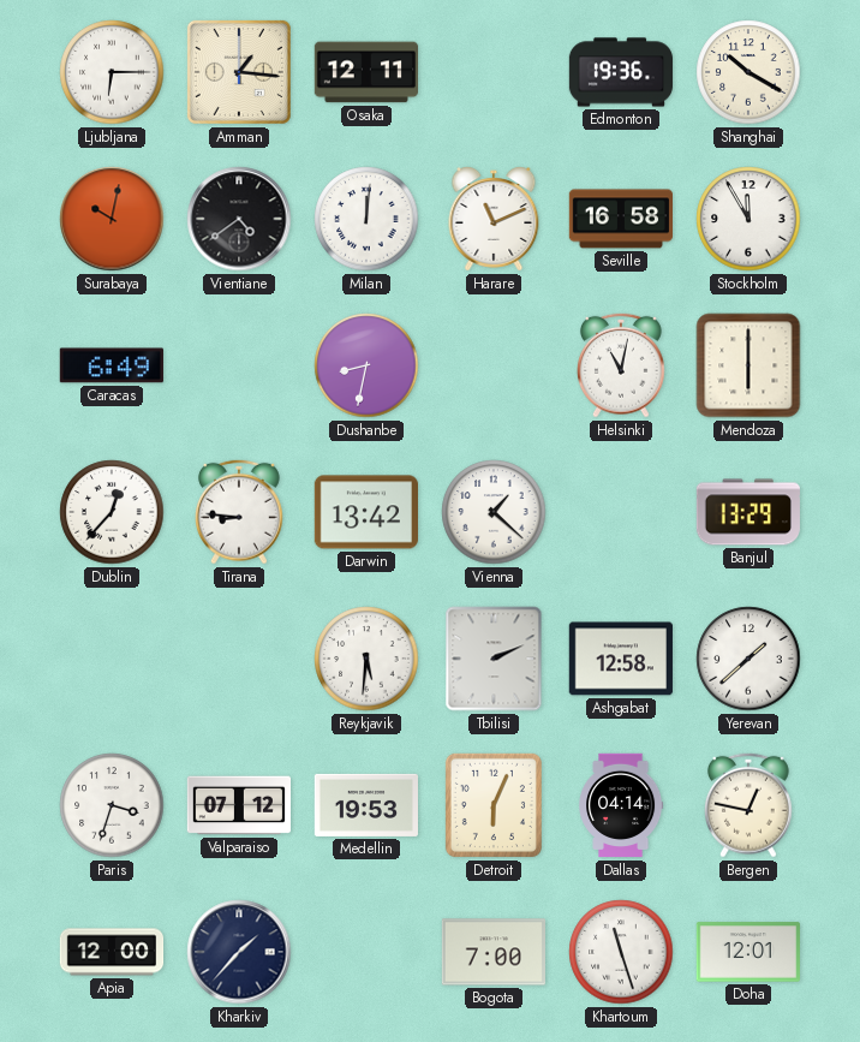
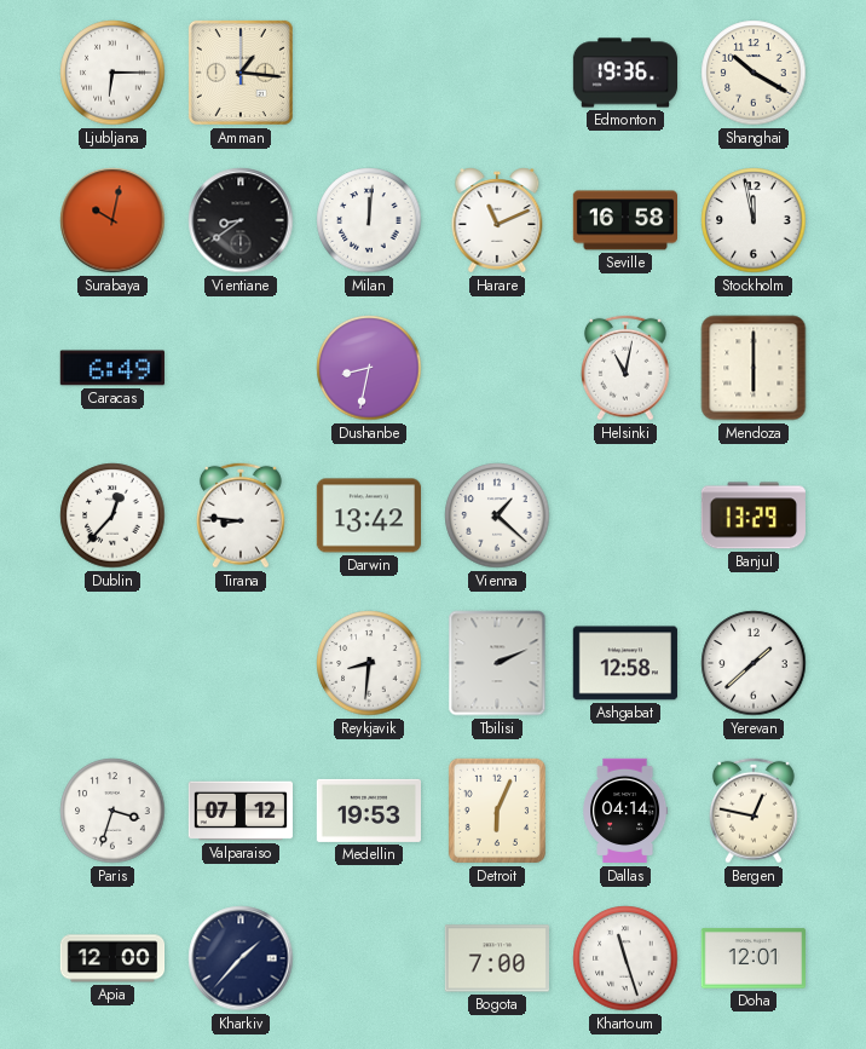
Osaka: 12:11 -> none
Vientiane: 4:39 -> 8:39
Stockholm: 11:55 -> 11:58
Reykjavik: 5:31 -> 8:31
